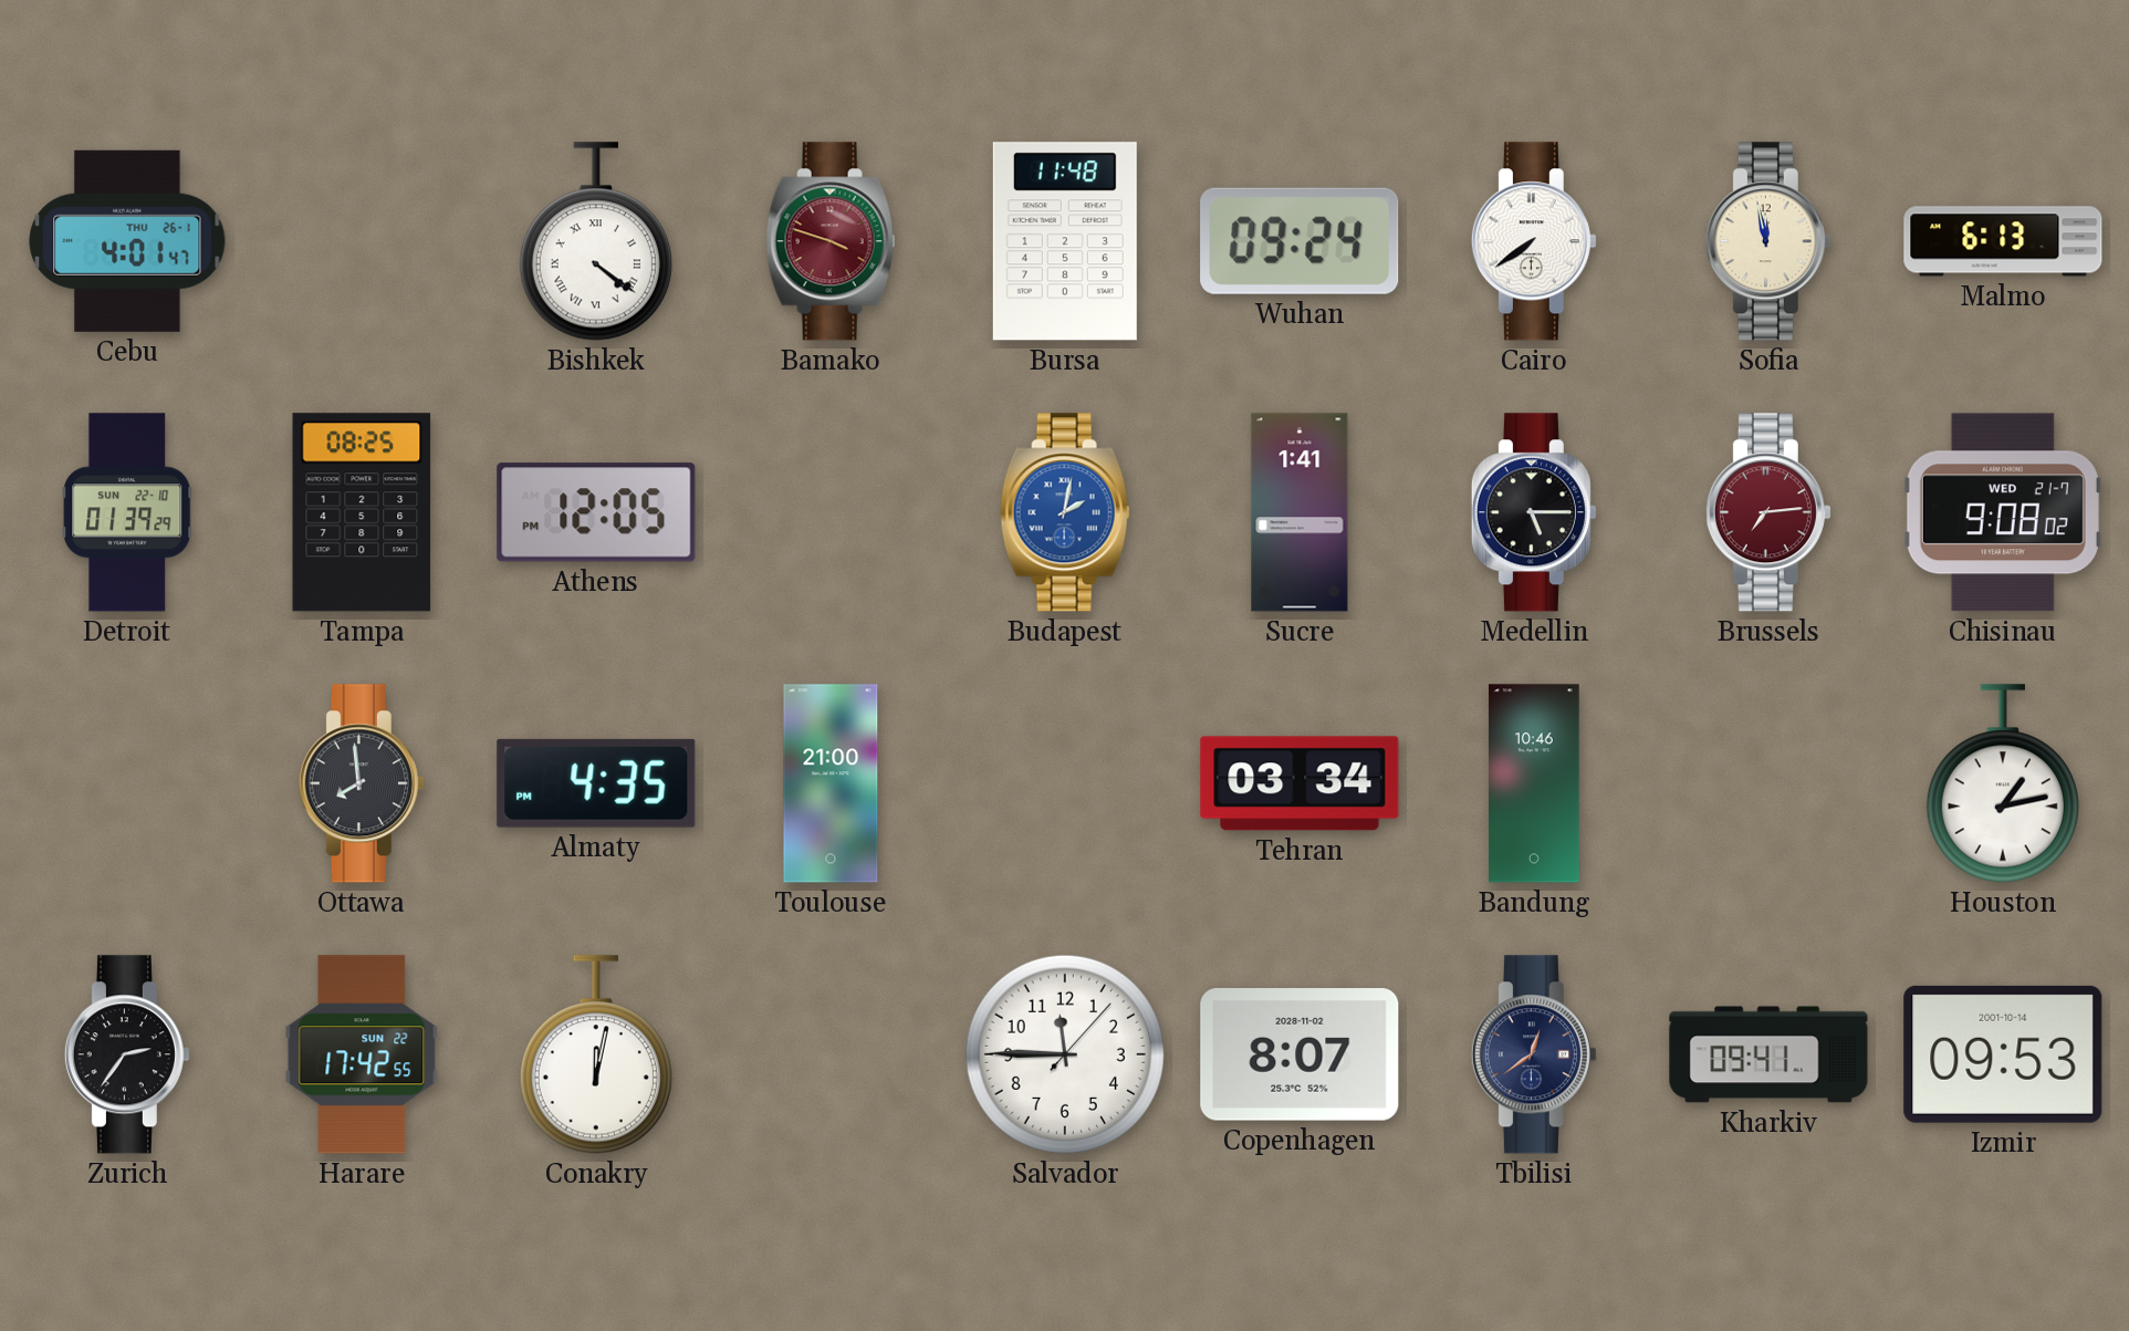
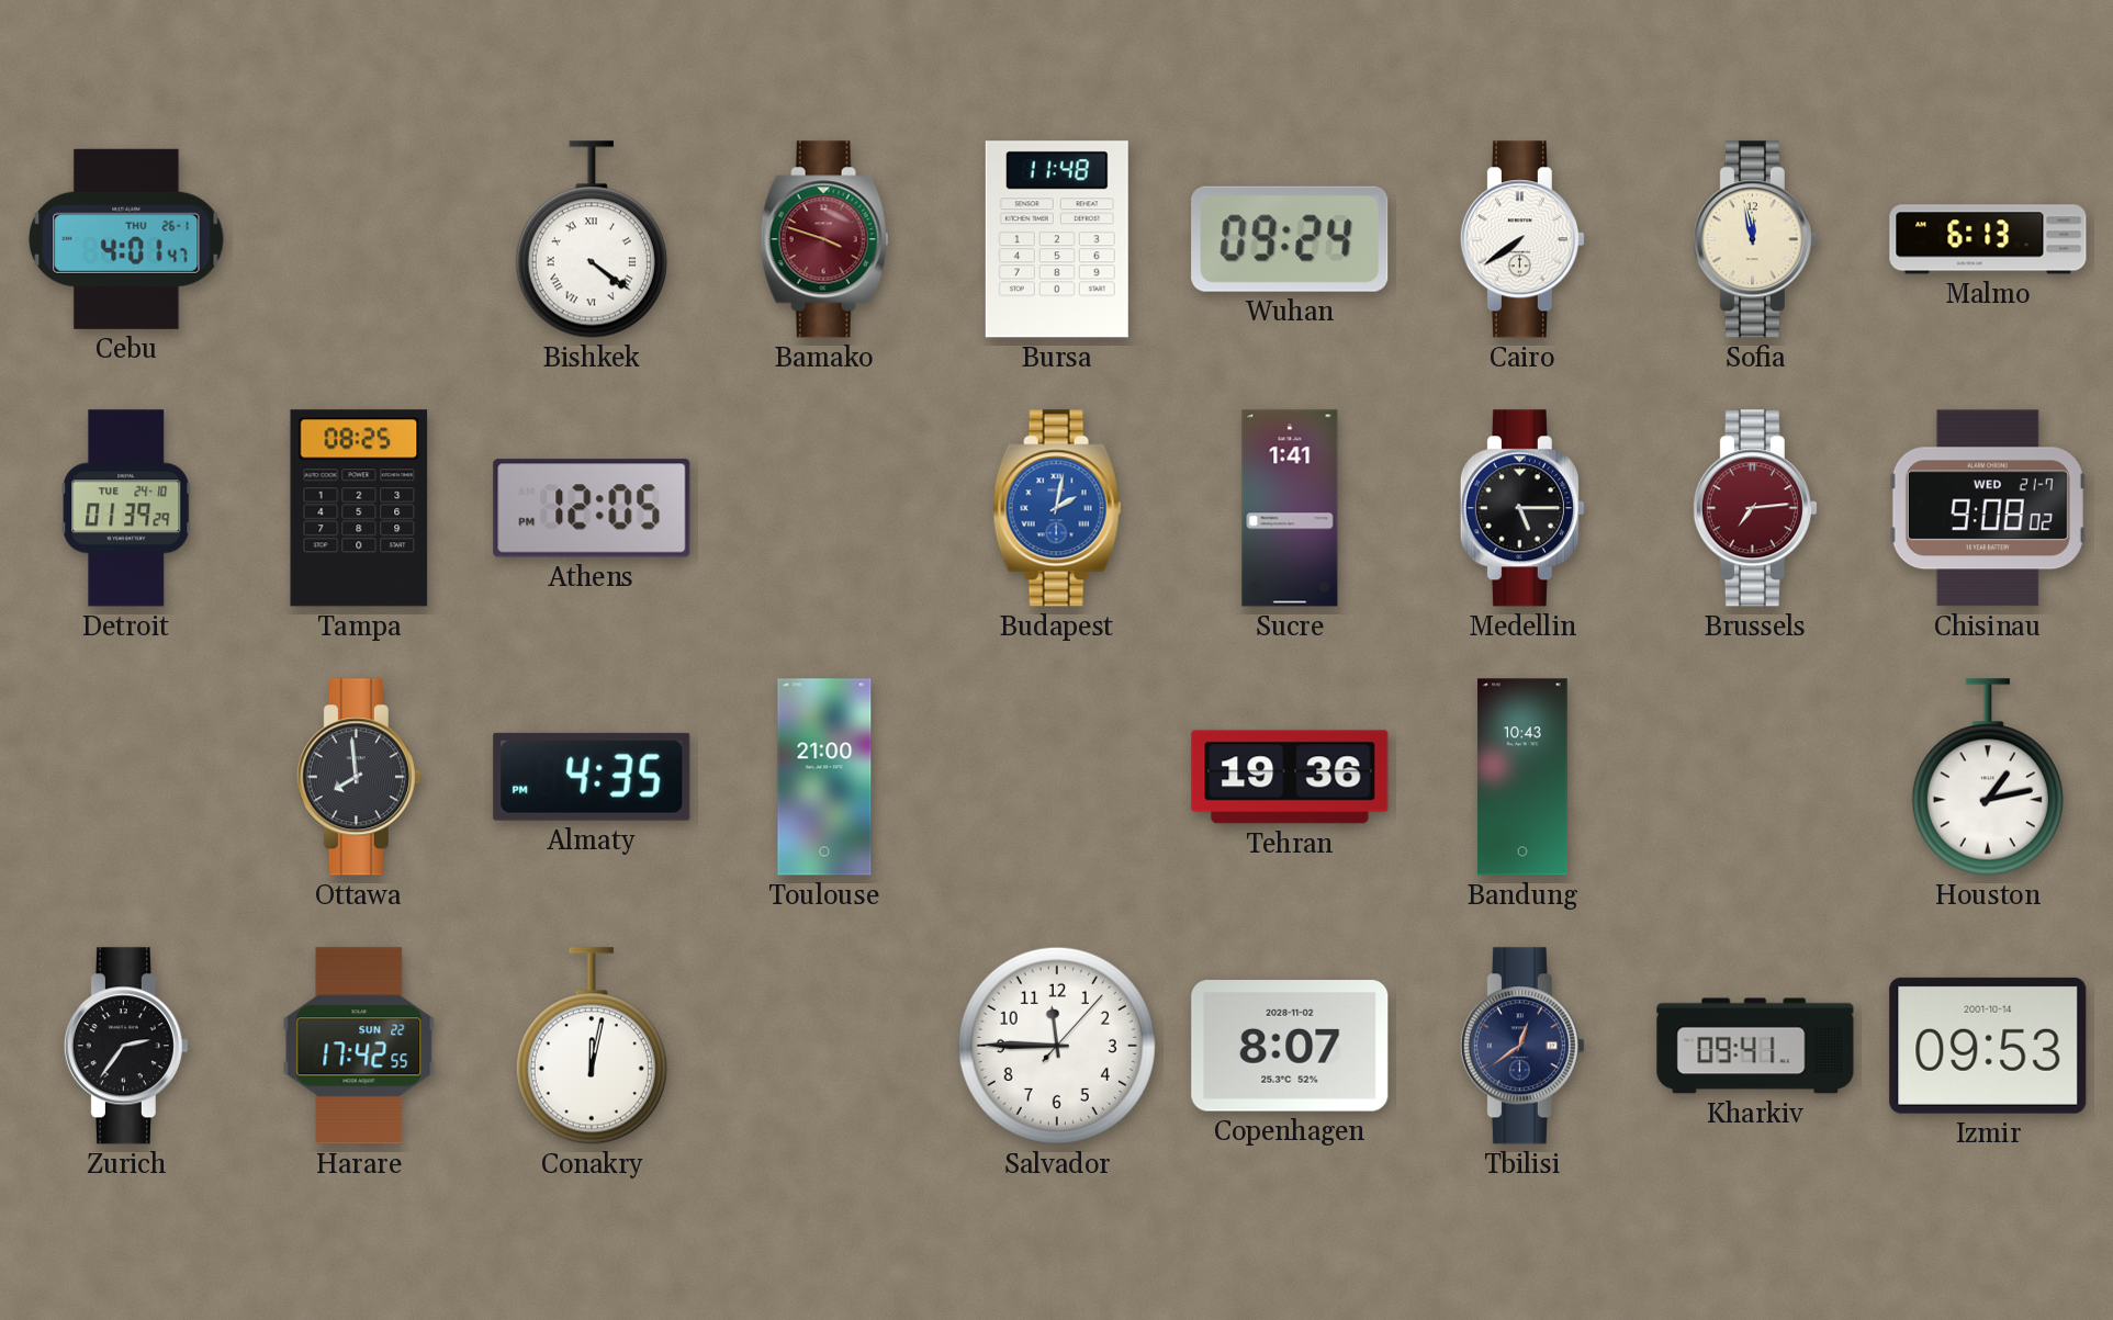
Detroit date: SUN 22-10 -> TUE 24-10
Tehran: 03:34 -> 19:36
Bandung: 10:46 -> 10:43
